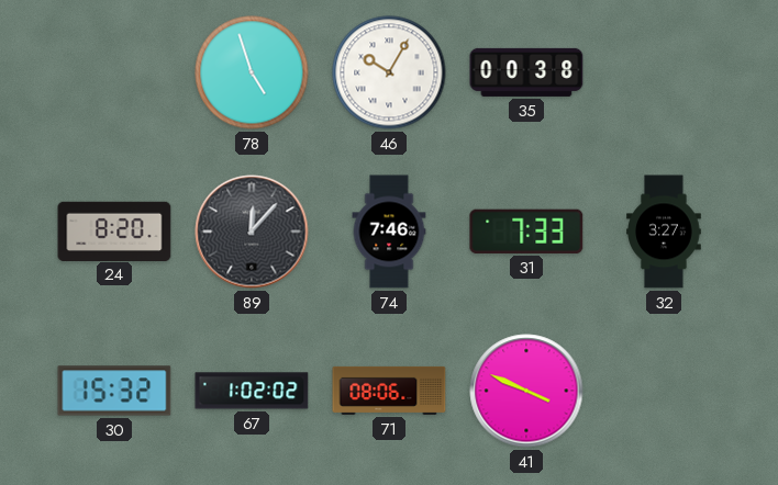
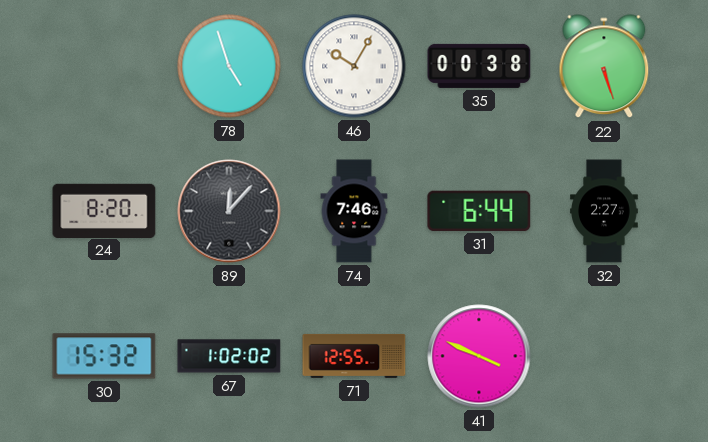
22: none -> 5:27
31: 7:33 -> 6:44
32: 3:27 -> 2:27
71: 08:06 -> 12:55
